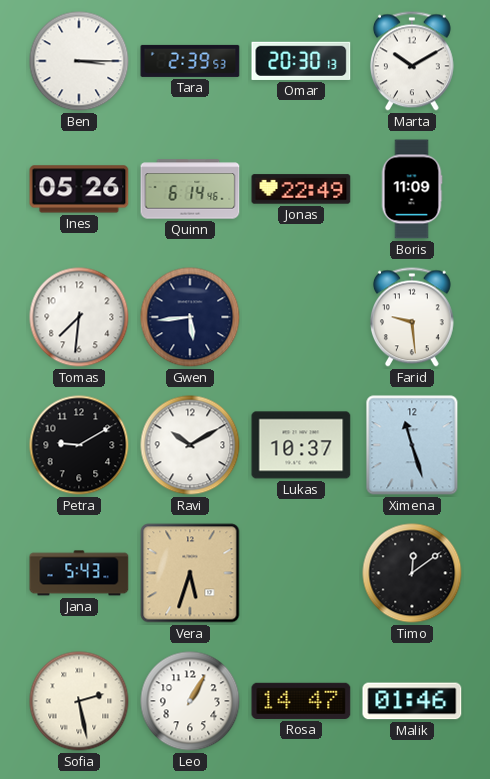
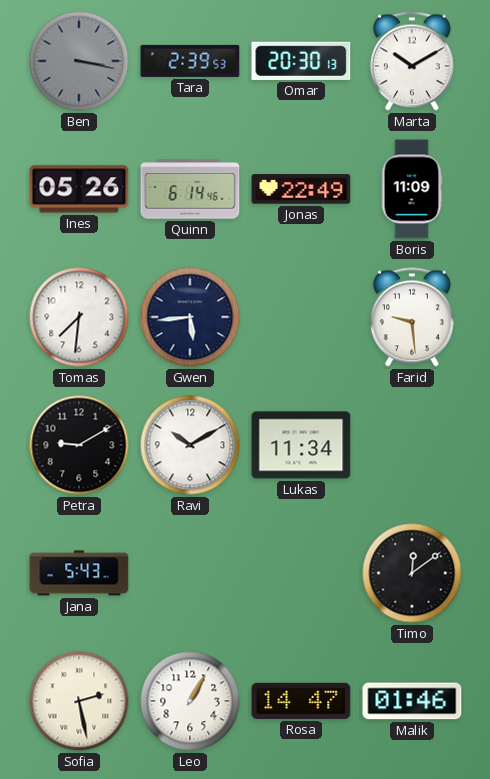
Ben: 3:15 -> 3:17
Ben dial: white -> grey
Lukas: 10:37 -> 11:34
Ximena: 11:27 -> none
Vera: 5:33 -> none
